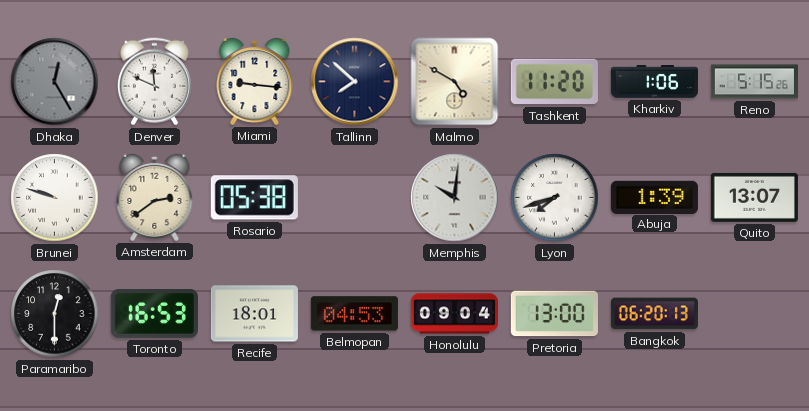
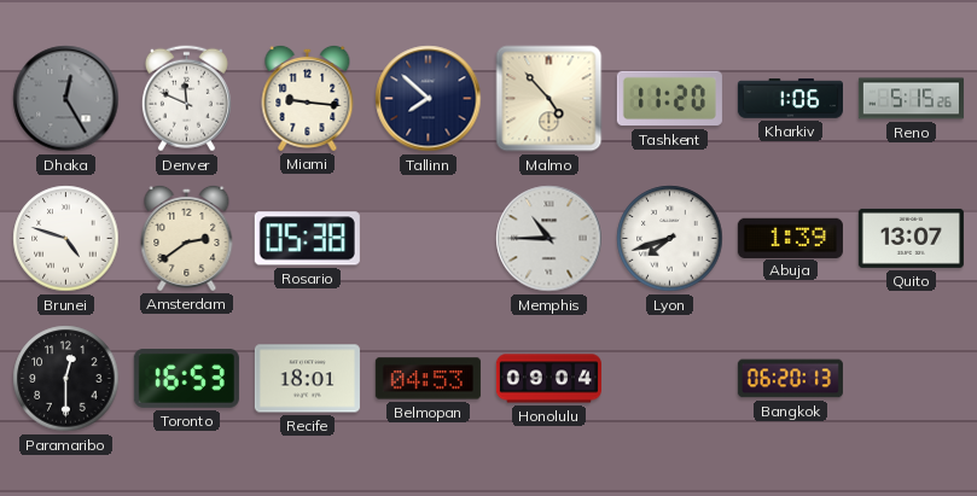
Malmo: 4:50 -> 4:53
Brunei: 9:48 -> 4:48
Memphis: 10:01 -> 10:45
Pretoria: 13:00 -> none
